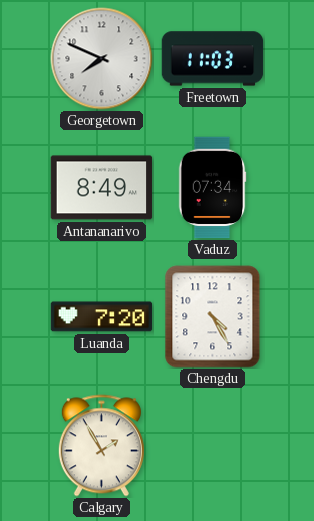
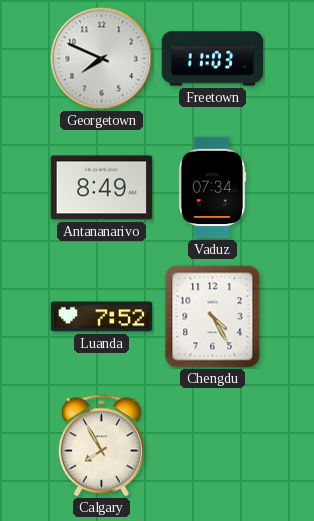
Luanda: 7:20 -> 7:52
Calgary: 1:55 -> 7:55
